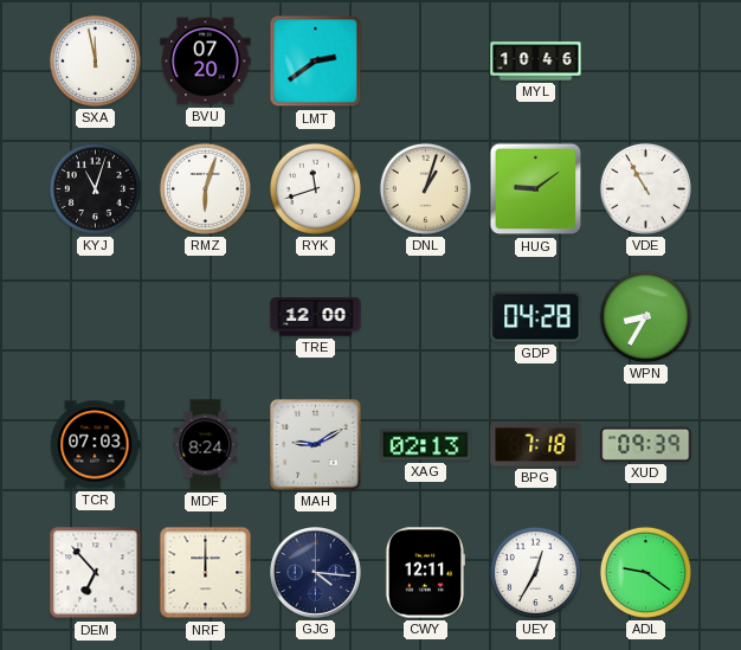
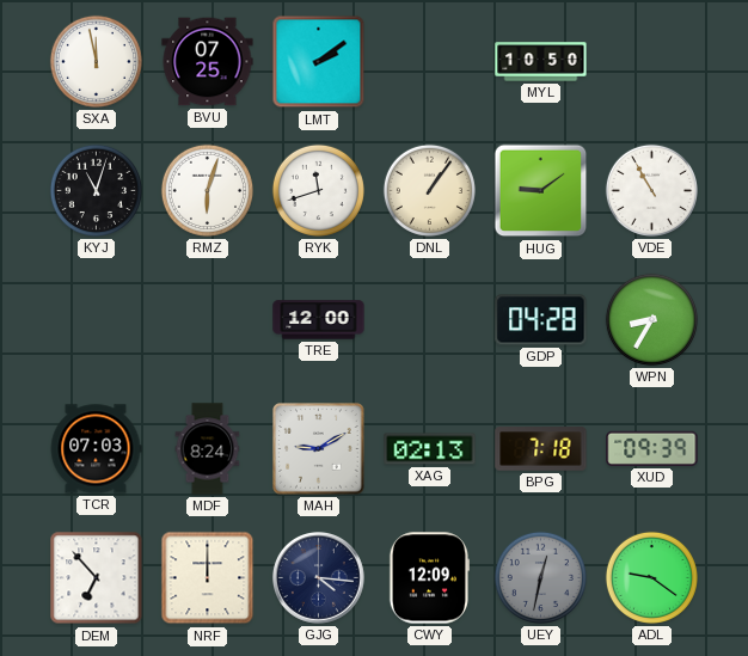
BVU: 07:20 -> 07:25
LMT: 2:39 -> 2:09
MYL: 10:46 -> 10:50
DNL: 1:03 -> 1:06
CWY: 12:11 -> 12:09
UEY: 12:35 -> 12:32
UEY dial: white -> grey
